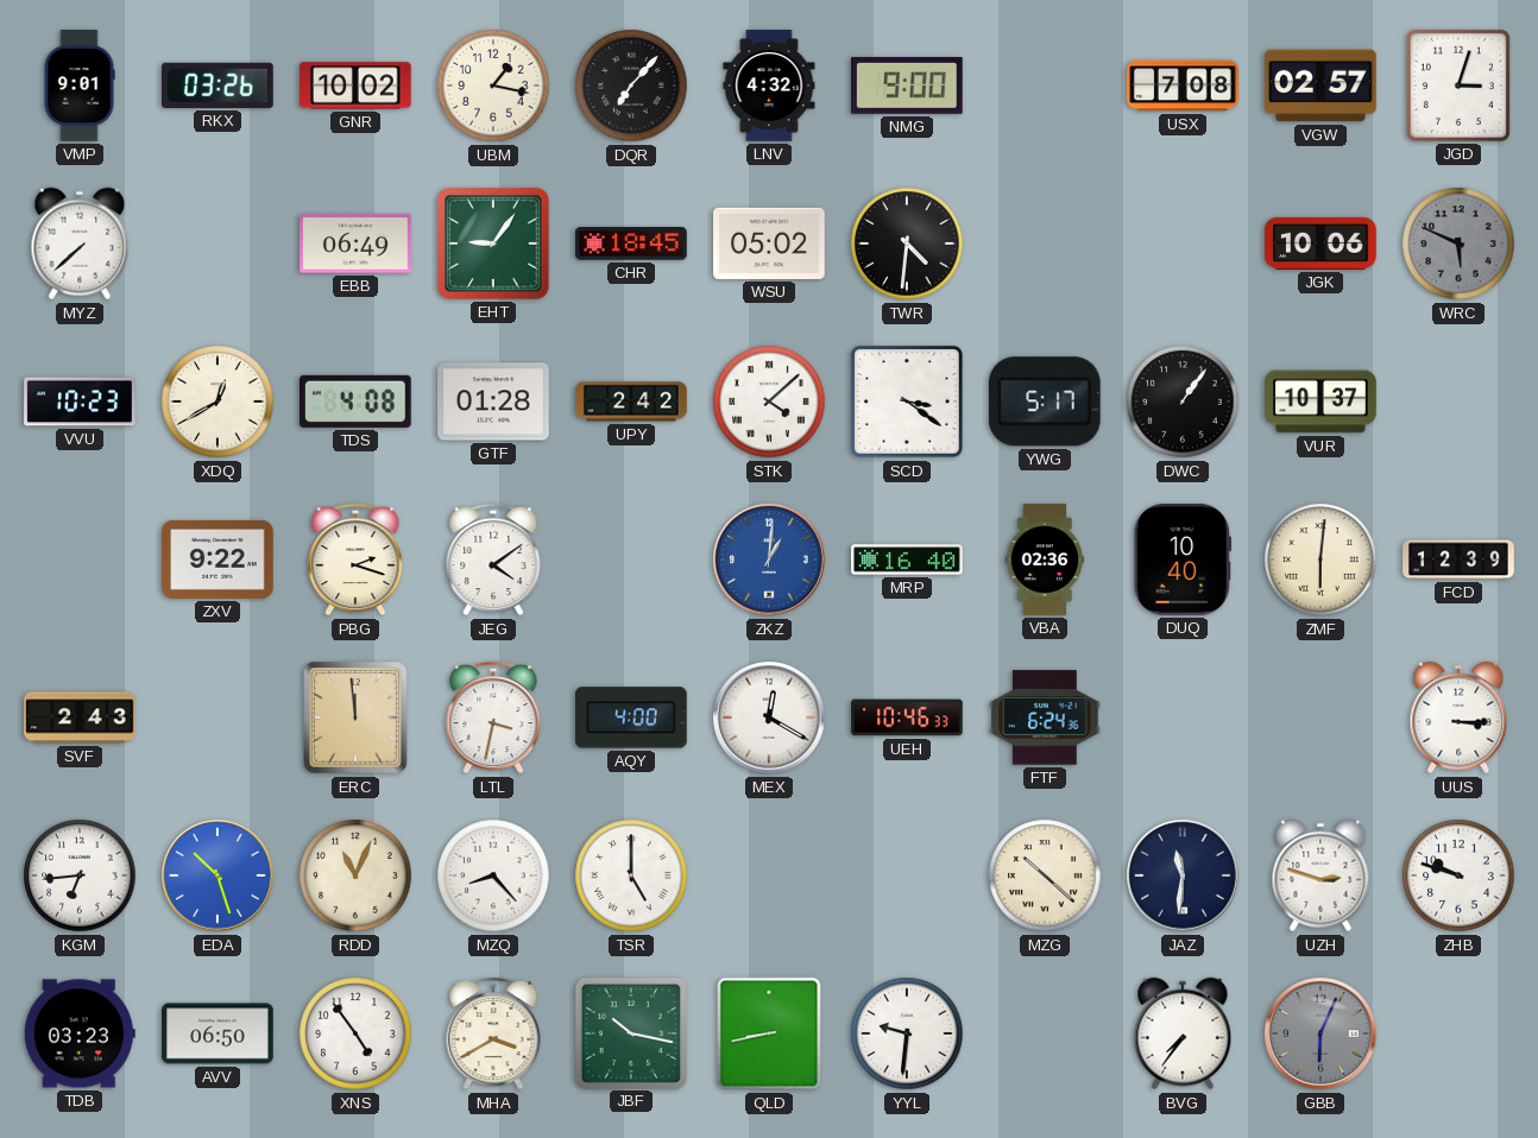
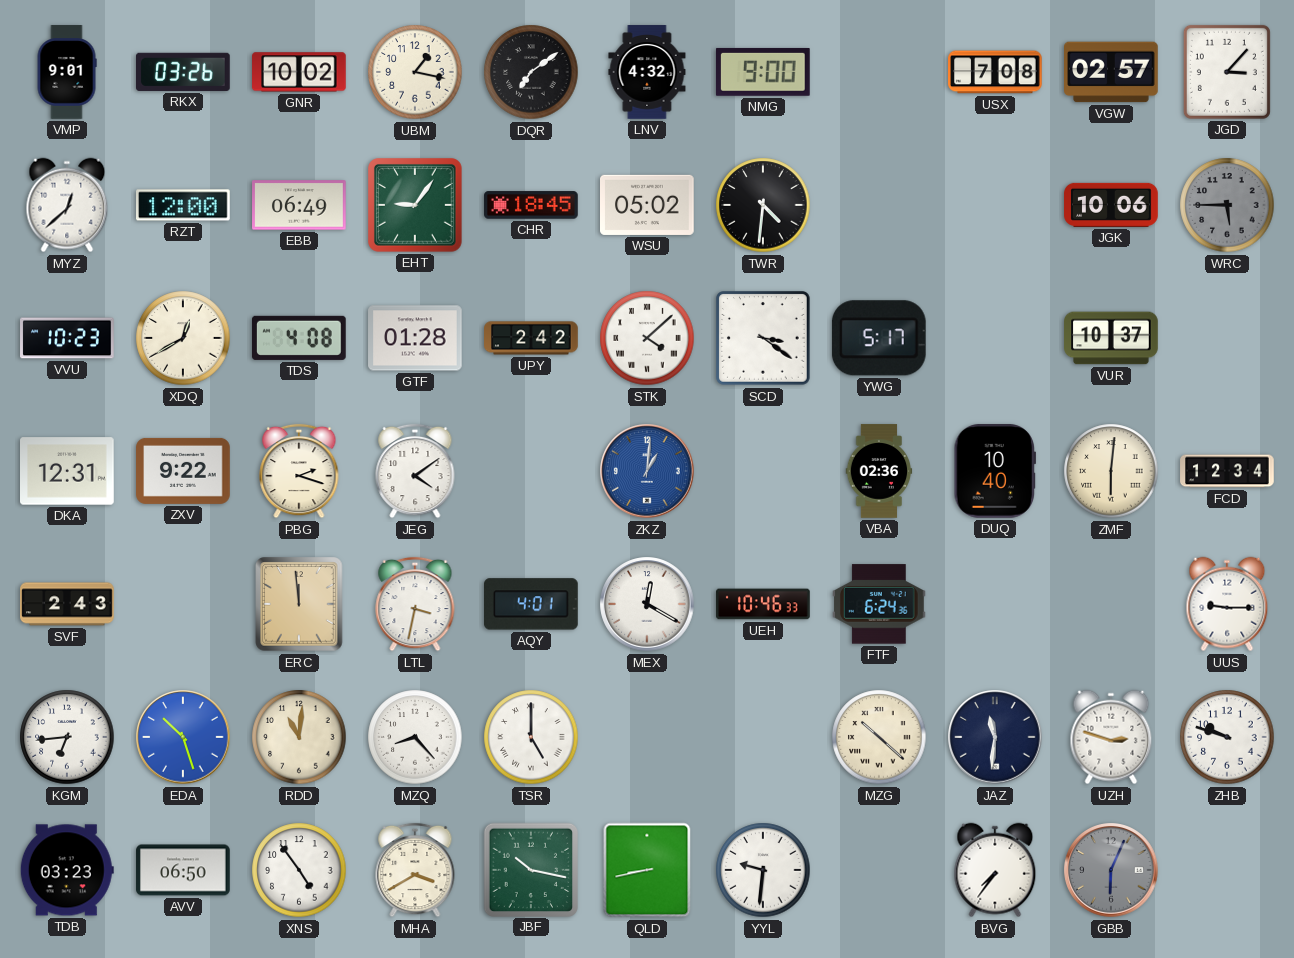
DQR: 7:07 -> 7:09
JGD: 3:03 -> 3:07
MYZ: 7:38 -> 12:38
RZT: none -> 12:00
WRC: 5:49 -> 5:45
DWC: 1:06 -> none
DKA: none -> 12:31
MRP: 16:40 -> none
FCD: 12:39 -> 12:34
AQY: 4:00 -> 4:01
UUS: 3:15 -> 9:15
RDD: 11:04 -> 11:01
